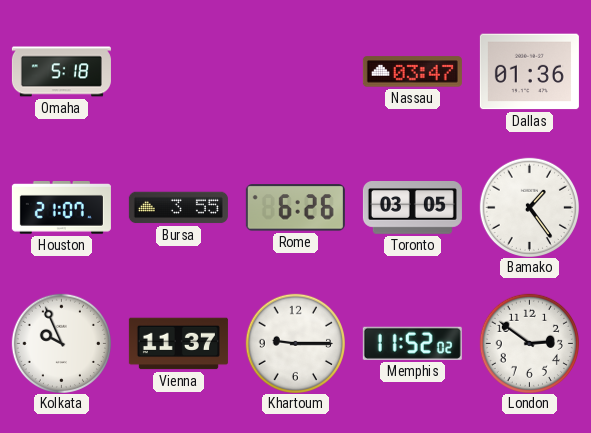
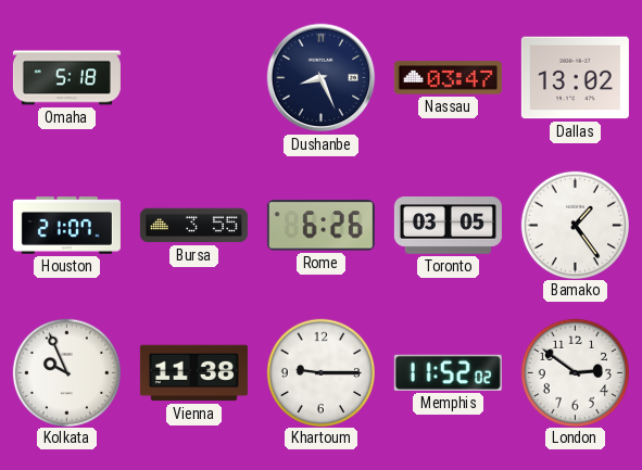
Dushanbe: none -> 8:26
Dallas: 01:36 -> 13:02
Vienna: 11:37 -> 11:38
